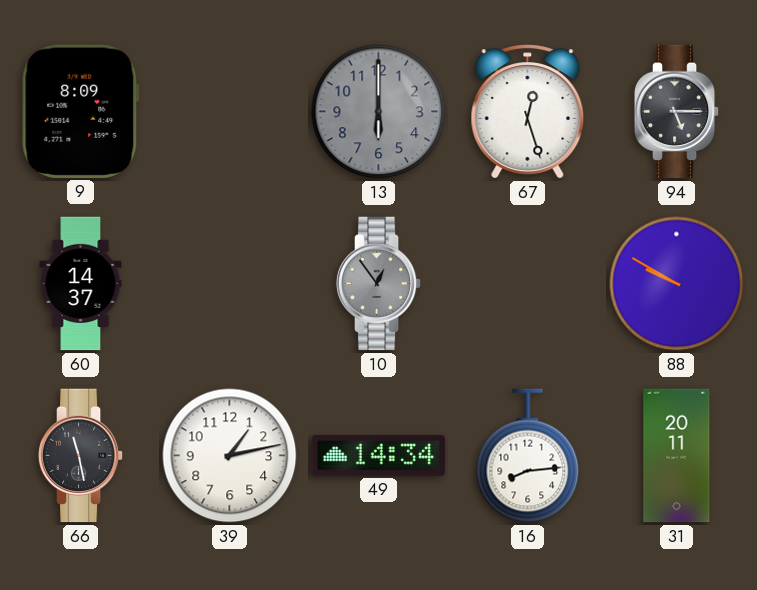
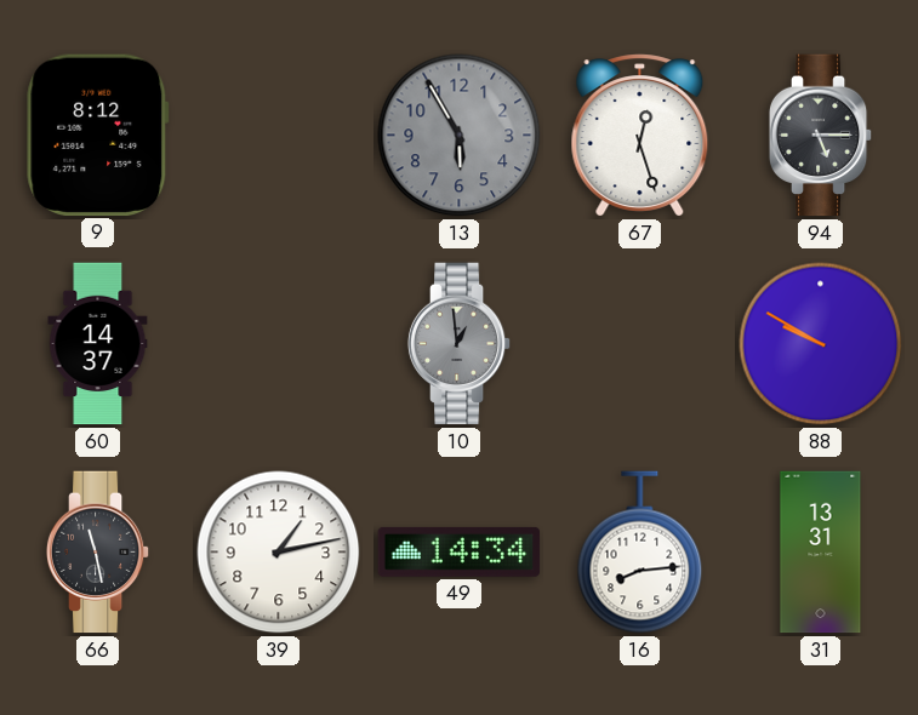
9: 8:09 -> 8:12
13: 6:00 -> 5:55
10: 12:54 -> 12:59
31: 20:11 -> 13:31
